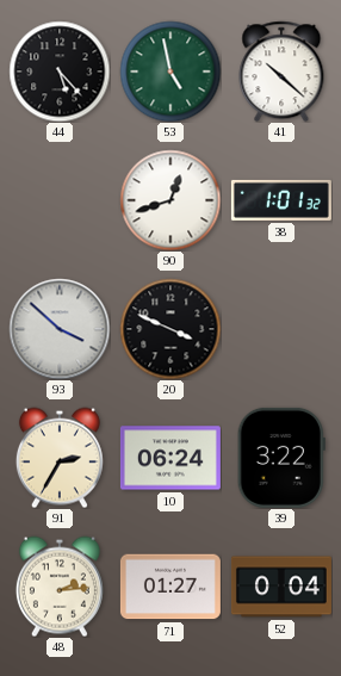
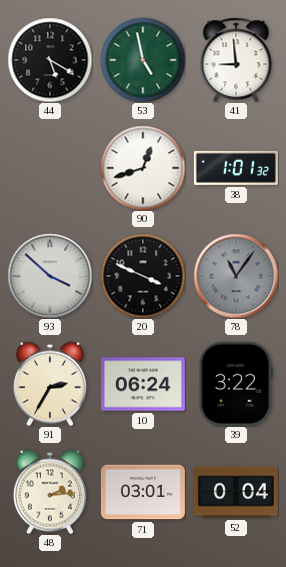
44: 5:23 -> 5:20
41: 10:22 -> 8:59
78: none -> 11:06
71: 01:27 -> 03:01
